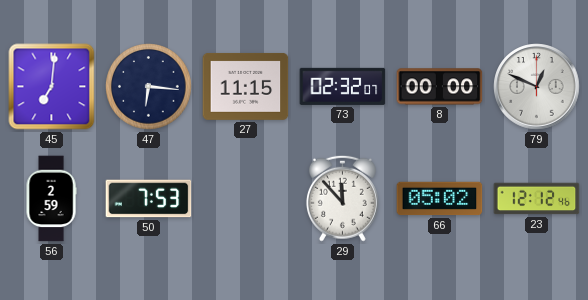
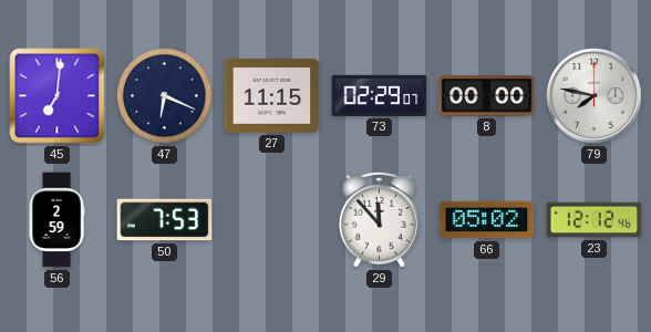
47: 6:16 -> 6:19
73: 02:32 -> 02:29
79: 12:49 -> 7:47
